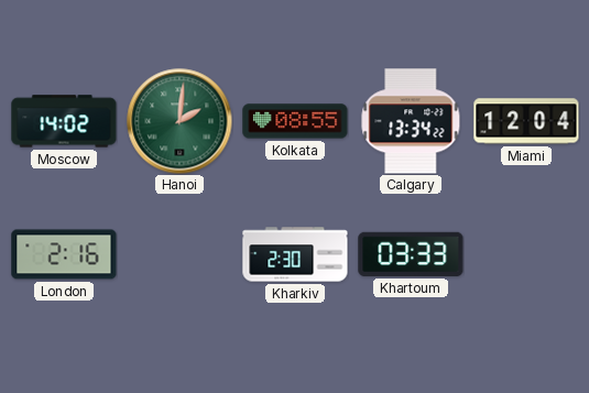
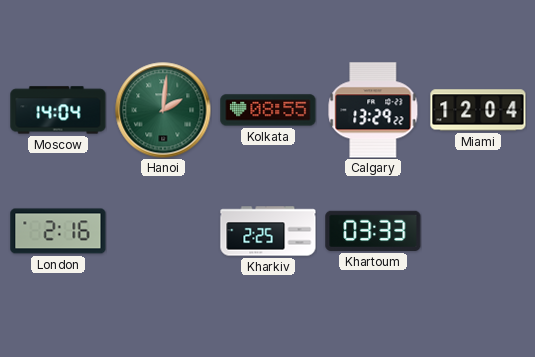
Moscow: 14:02 -> 14:04
Calgary: 13:34 -> 13:29
Kharkiv: 2:30 -> 2:25
